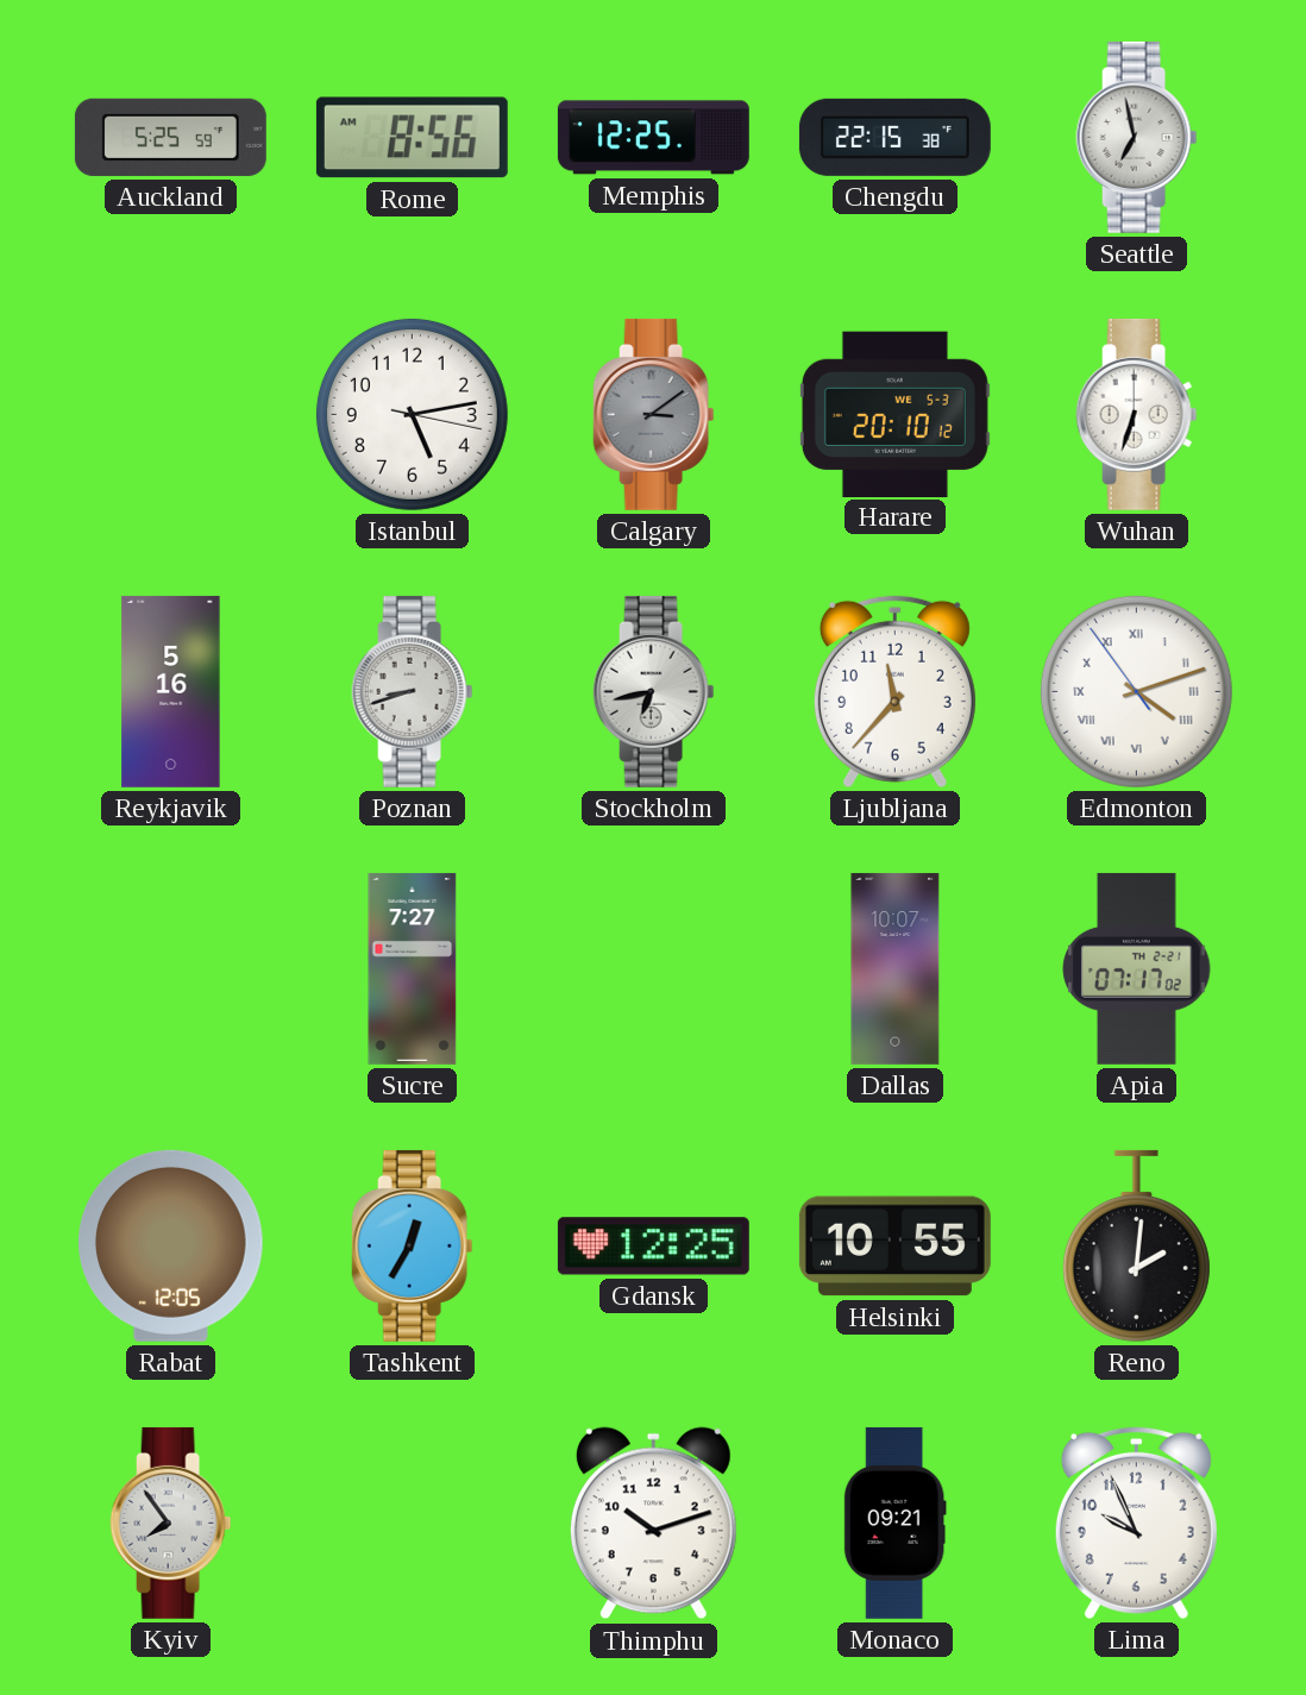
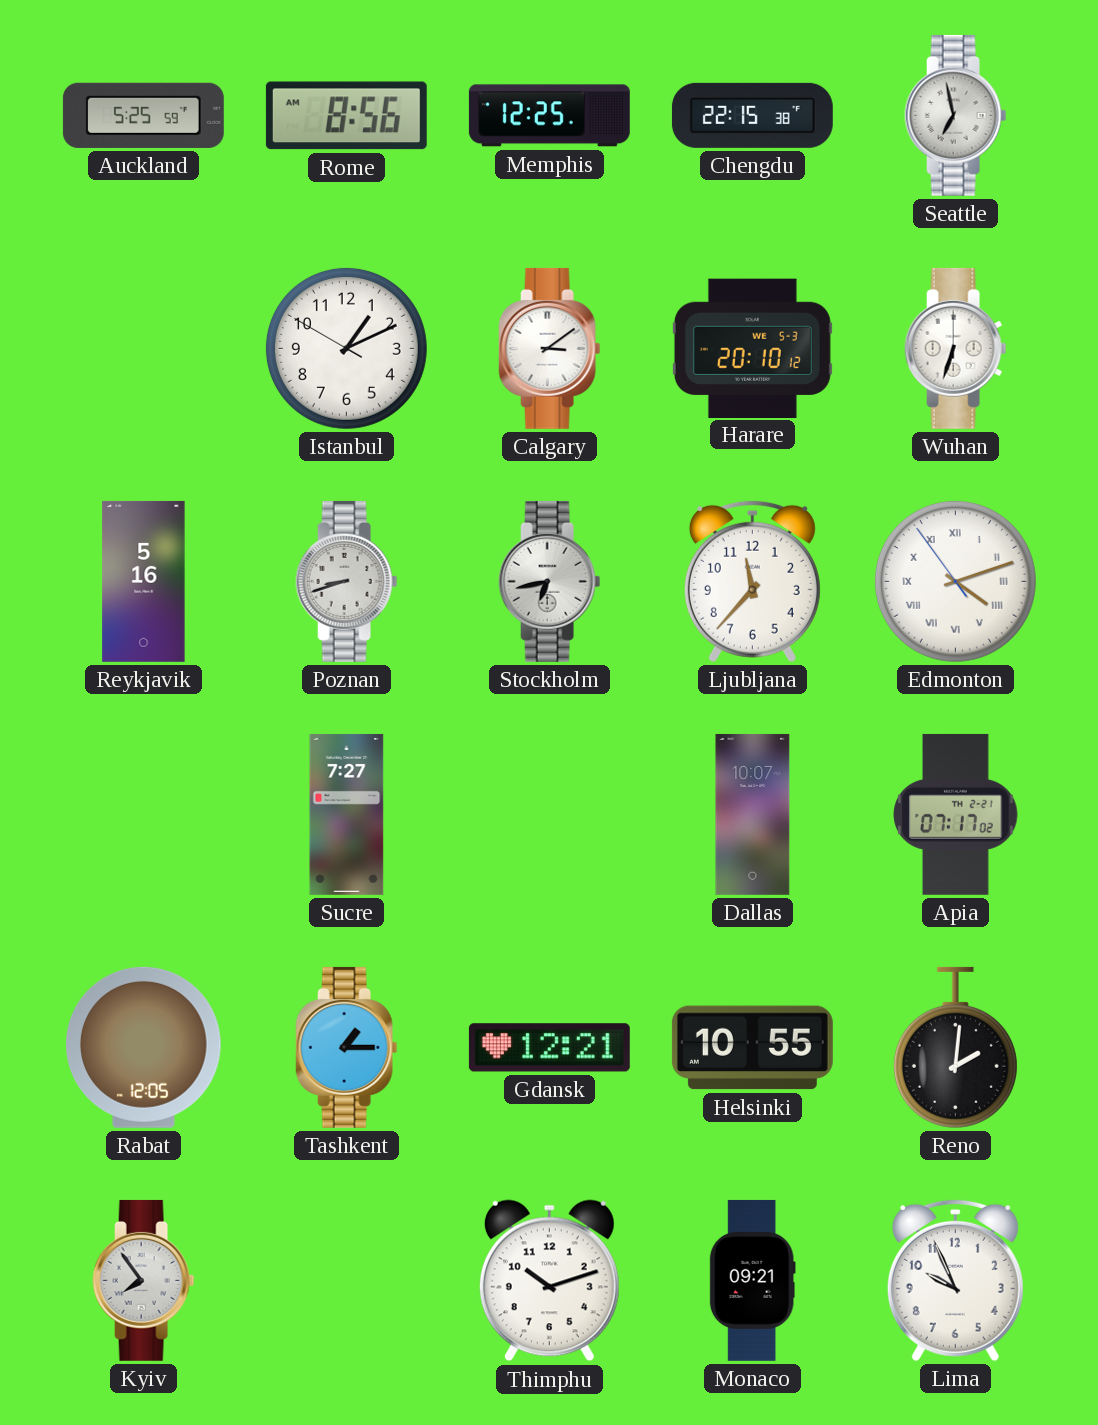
Istanbul: 5:13 -> 1:10
Calgary dial: grey -> white
Tashkent: 12:35 -> 1:15
Gdansk: 12:25 -> 12:21
